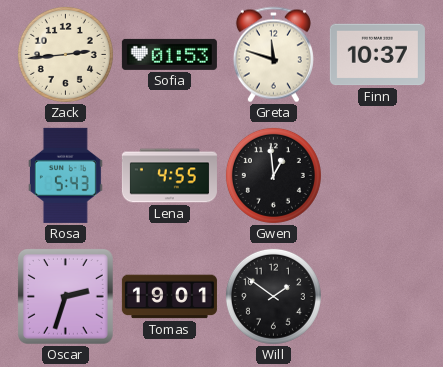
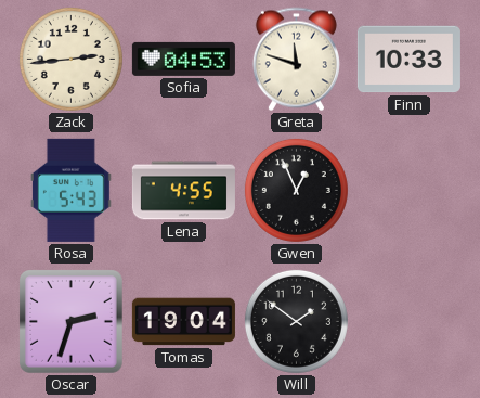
Sofia: 01:53 -> 04:53
Finn: 10:37 -> 10:33
Gwen: 12:59 -> 12:56
Tomas: 19:01 -> 19:04
